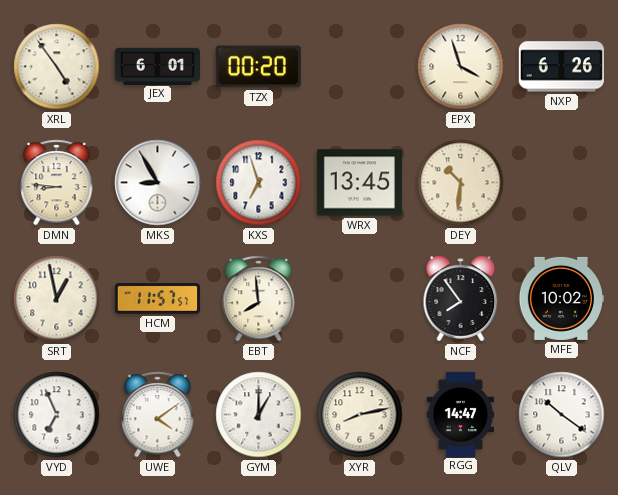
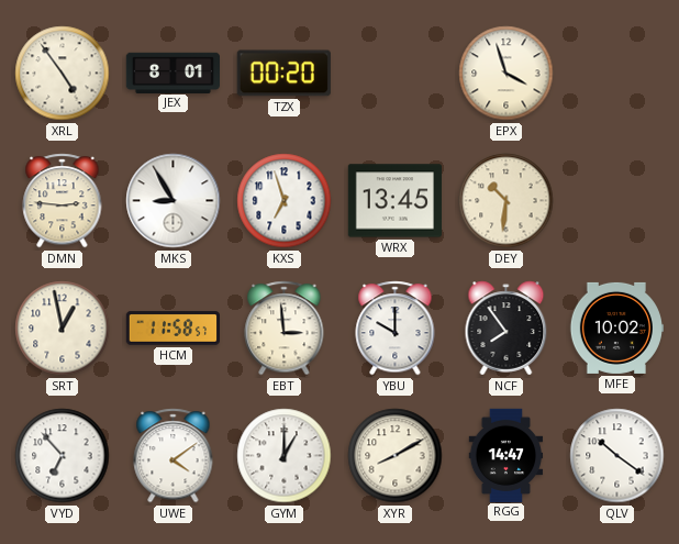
JEX: 6:01 -> 8:01
NXP: 6:26 -> none
DMN: 8:46 -> 2:46
HCM: 11:57 -> 11:58
EBT: 7:59 -> 2:59
YBU: none -> 10:00
VYD: 6:56 -> 6:53
XYR: 8:13 -> 8:10
